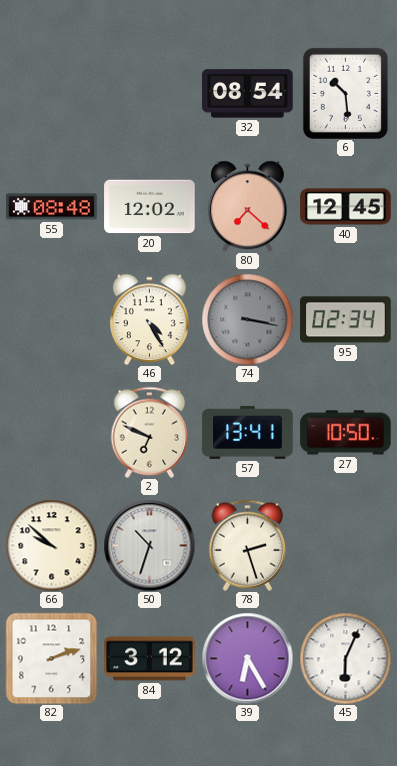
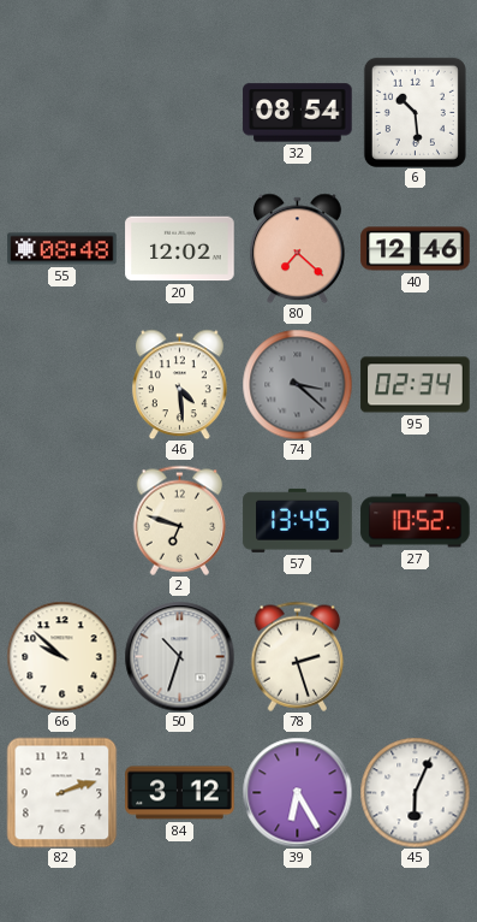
40: 12:45 -> 12:46
46: 4:25 -> 4:29
74: 3:17 -> 3:22
2: 6:49 -> 6:48
57: 13:41 -> 13:45
27: 10:50 -> 10:52
